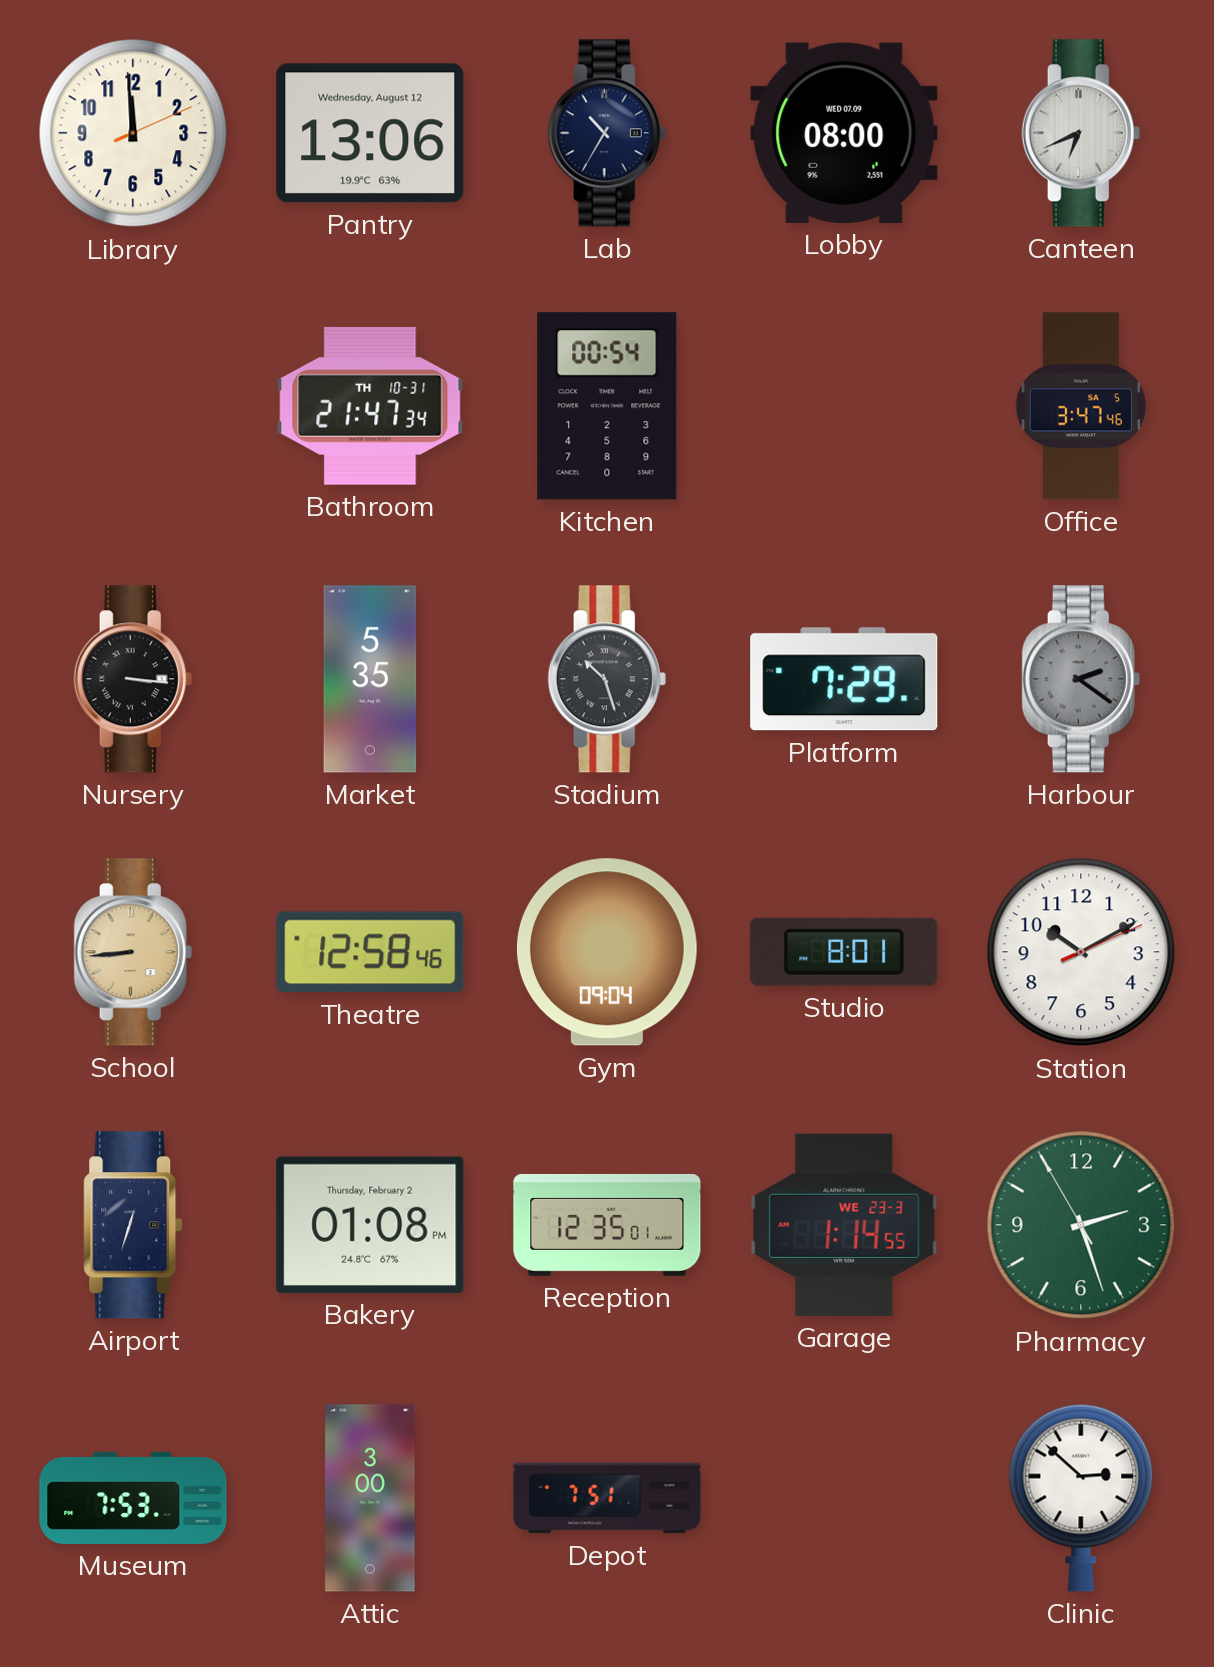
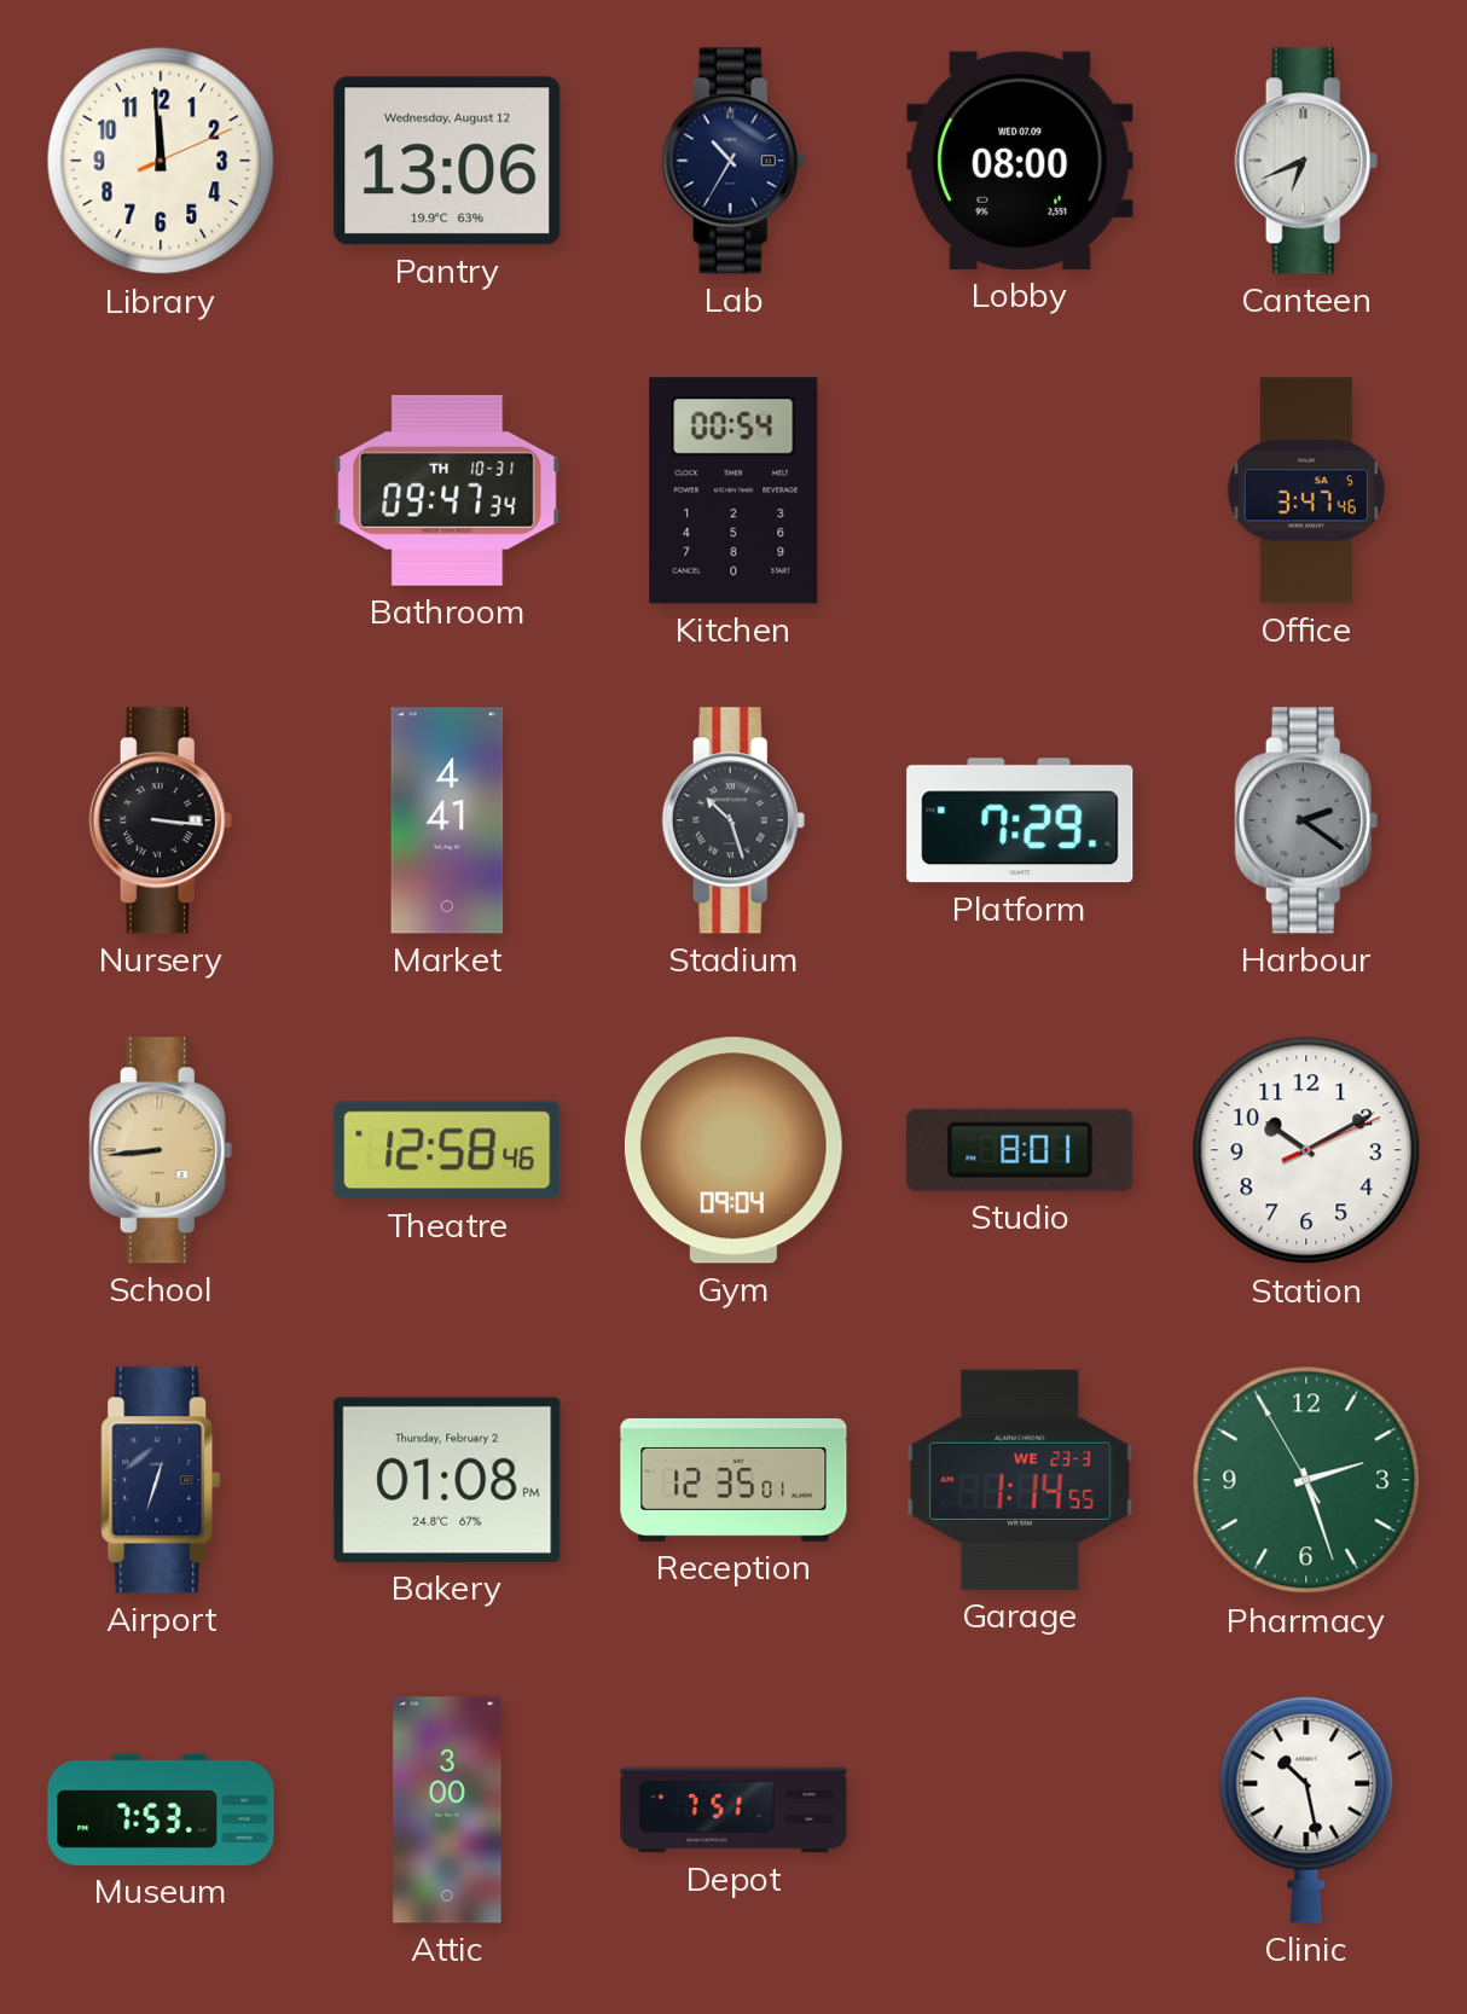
Bathroom: 21:47 -> 09:47
Market: 5:35 -> 4:41
Clinic: 2:52 -> 10:28
